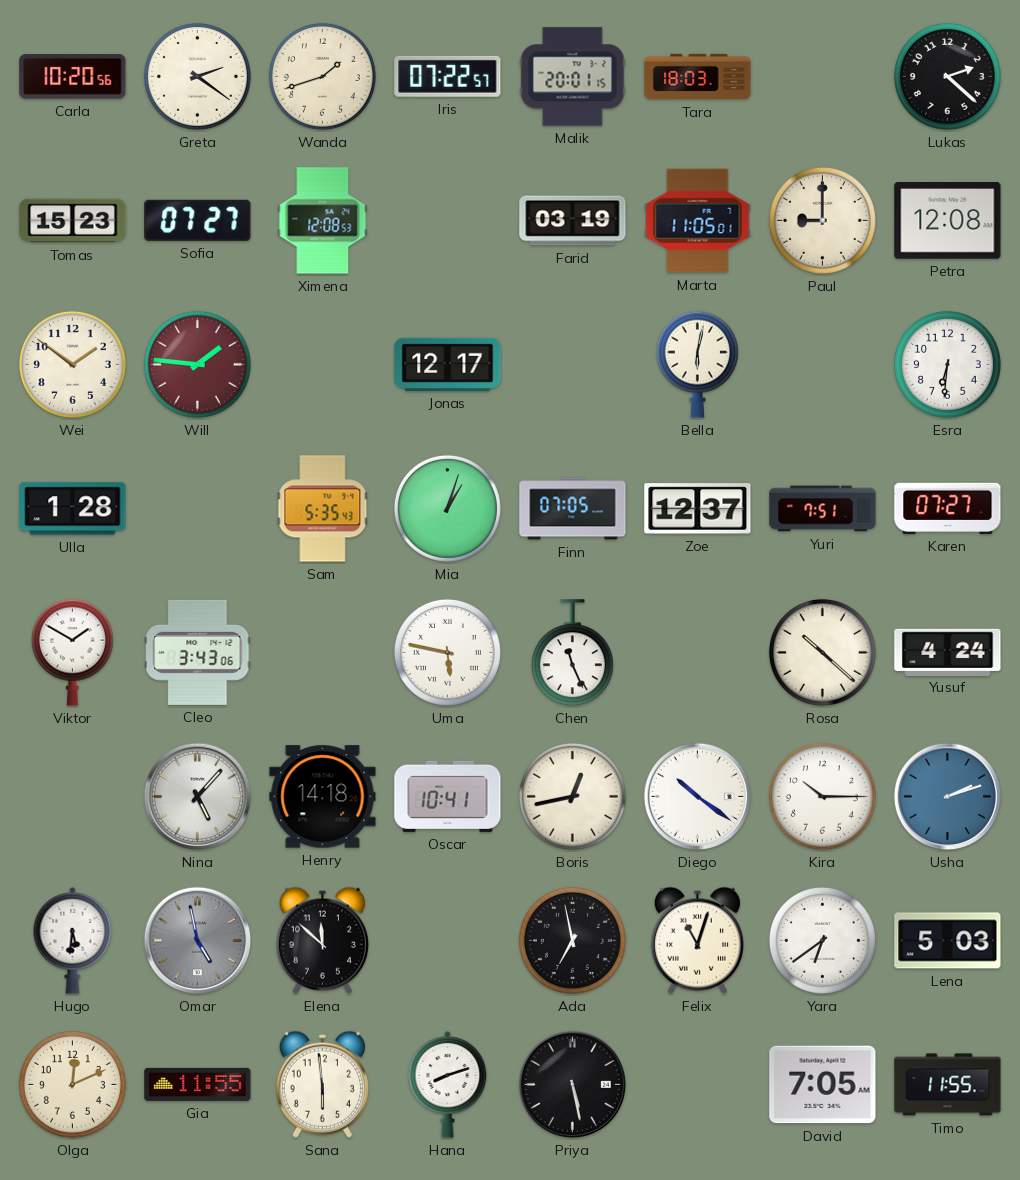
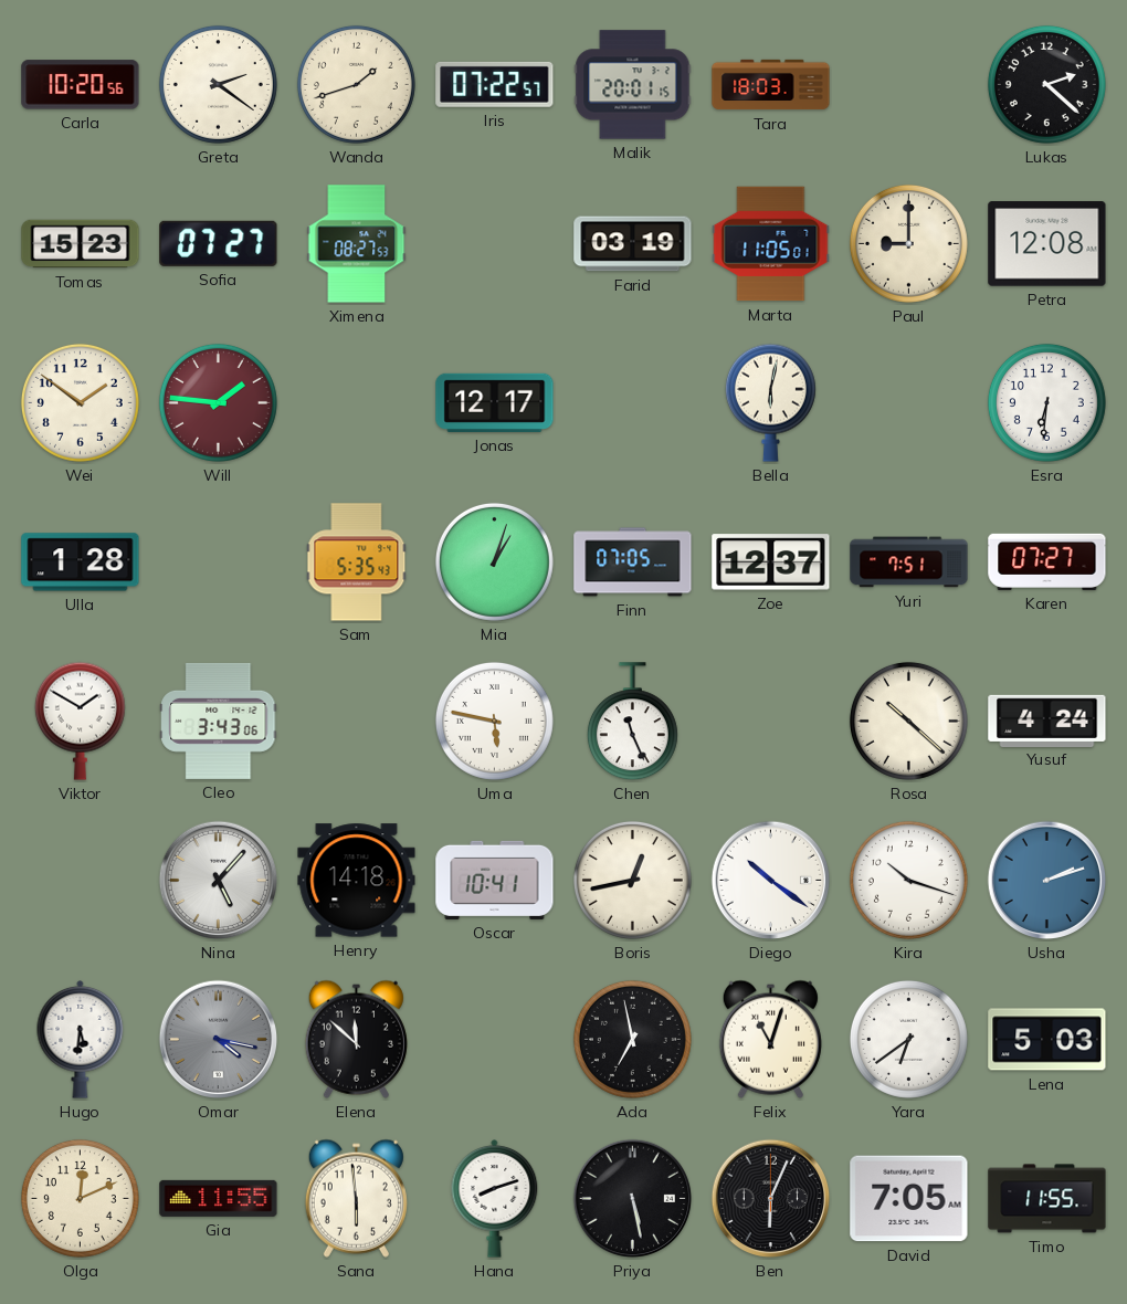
Ximena: 12:08 -> 08:27
Kira: 10:15 -> 10:18
Omar: 4:58 -> 4:17
Ben: none -> 6:04
